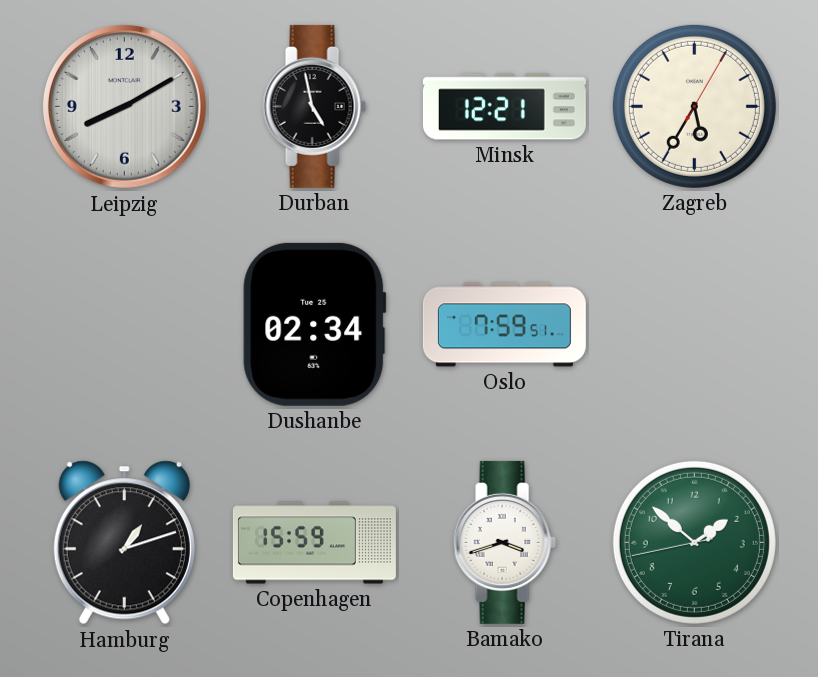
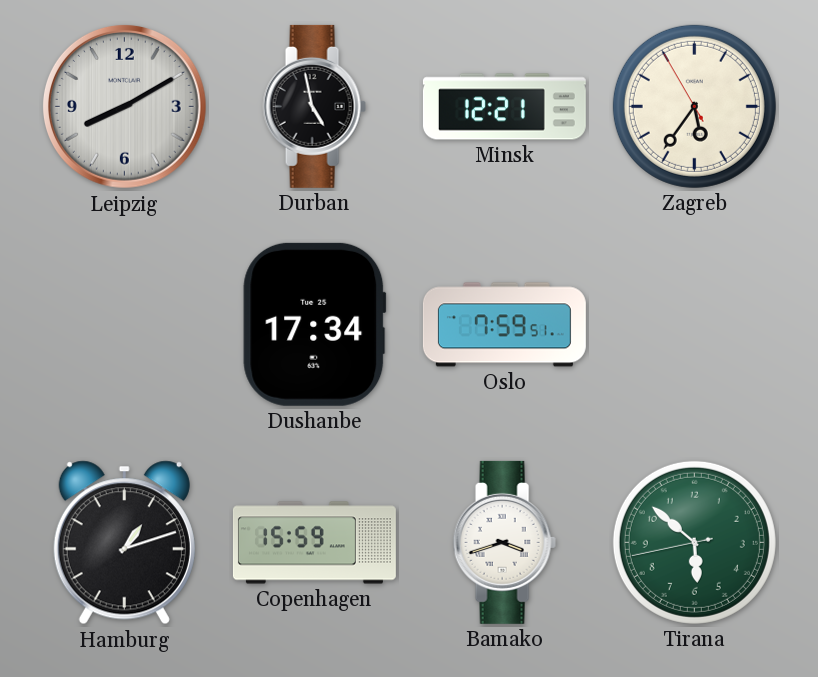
Zagreb: 5:35:05 -> 5:35:55
Dushanbe: 02:34 -> 17:34
Tirana: 1:51 -> 5:51
